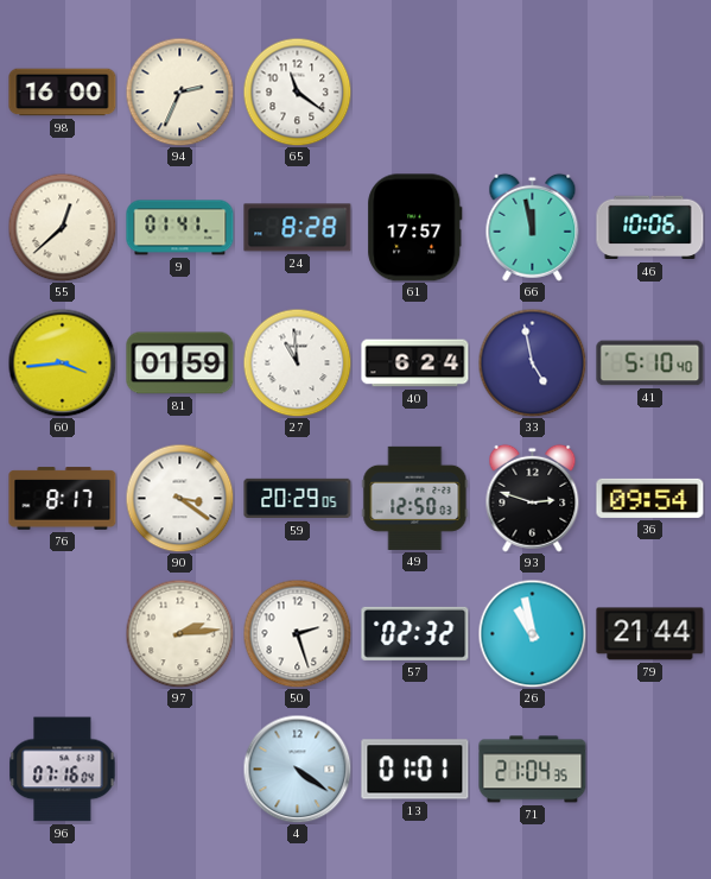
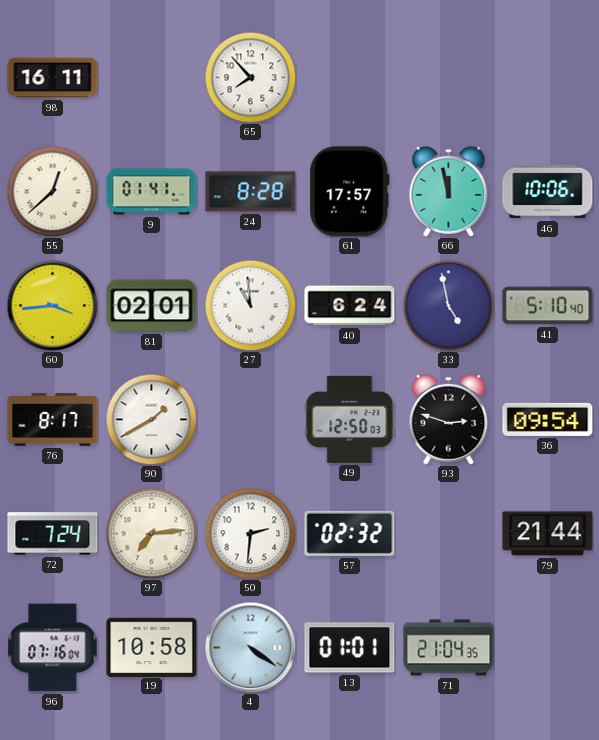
98: 16:00 -> 16:11
94: 2:34 -> none
65: 11:21 -> 7:53
81: 01:59 -> 02:01
90: 3:21 -> 1:40
59: 20:29 -> none
72: none -> 7:24
97: 2:14 -> 7:14
50: 2:27 -> 2:31
26: 10:58 -> none
19: none -> 10:58
